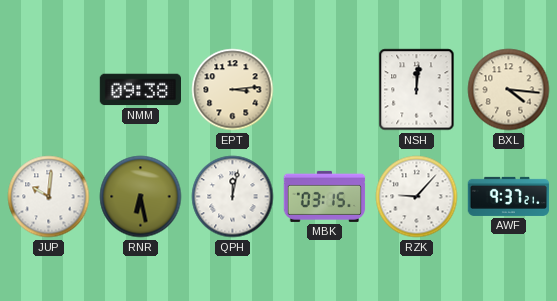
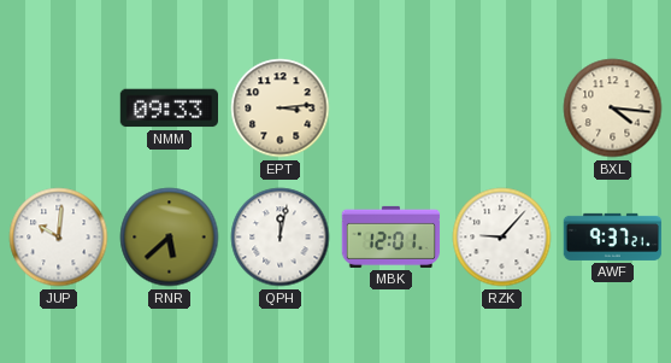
NMM: 09:38 -> 09:33
NSH: 12:01 -> none
RNR: 6:28 -> 5:38
MBK: 03:15 -> 12:01
